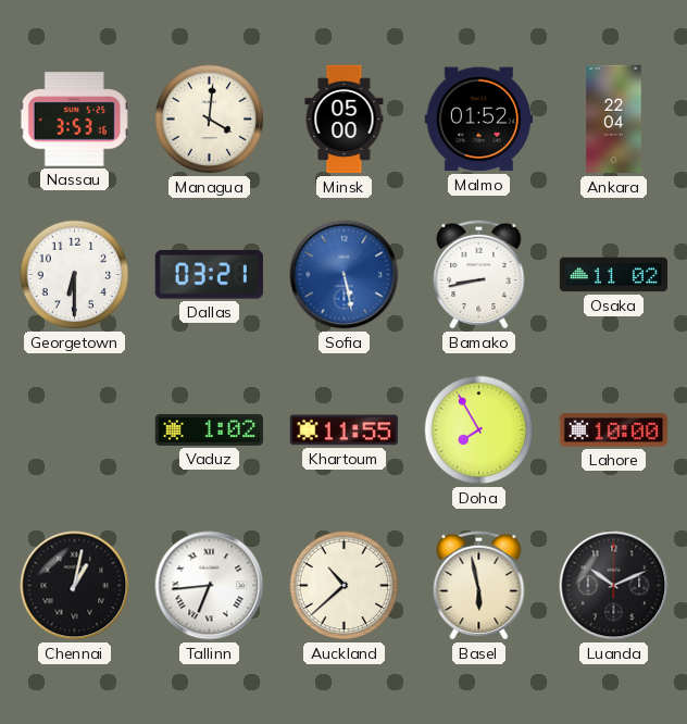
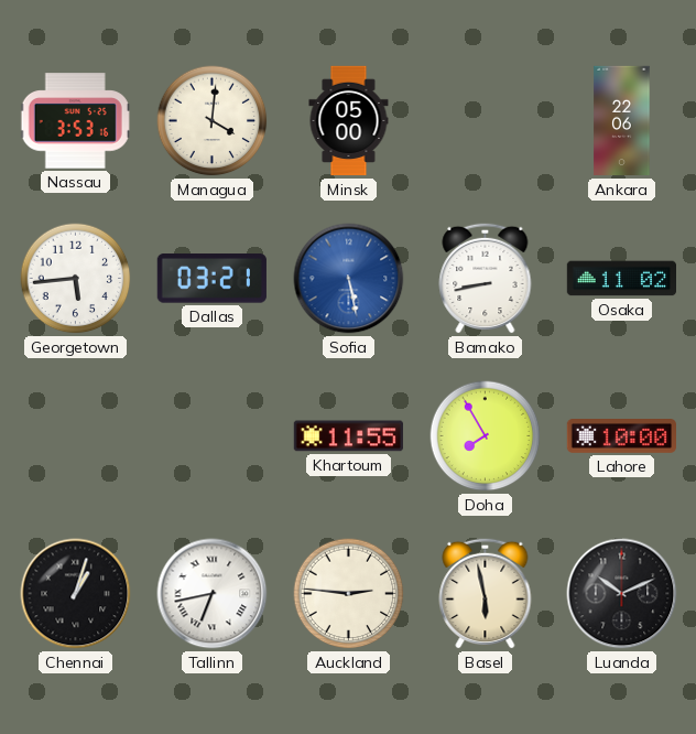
Malmo: 01:52 -> none
Ankara: 22:04 -> 22:06
Georgetown: 6:30 -> 5:44
Vaduz: 1:02 -> none
Chennai: 1:02 -> 1:03
Tallinn: 6:44 -> 6:43
Auckland: 10:38 -> 2:46
